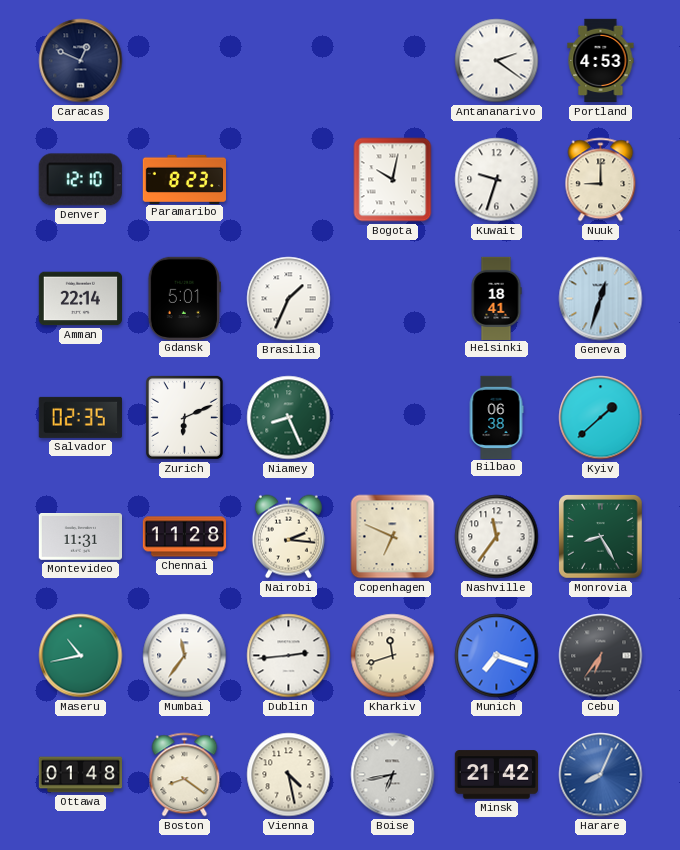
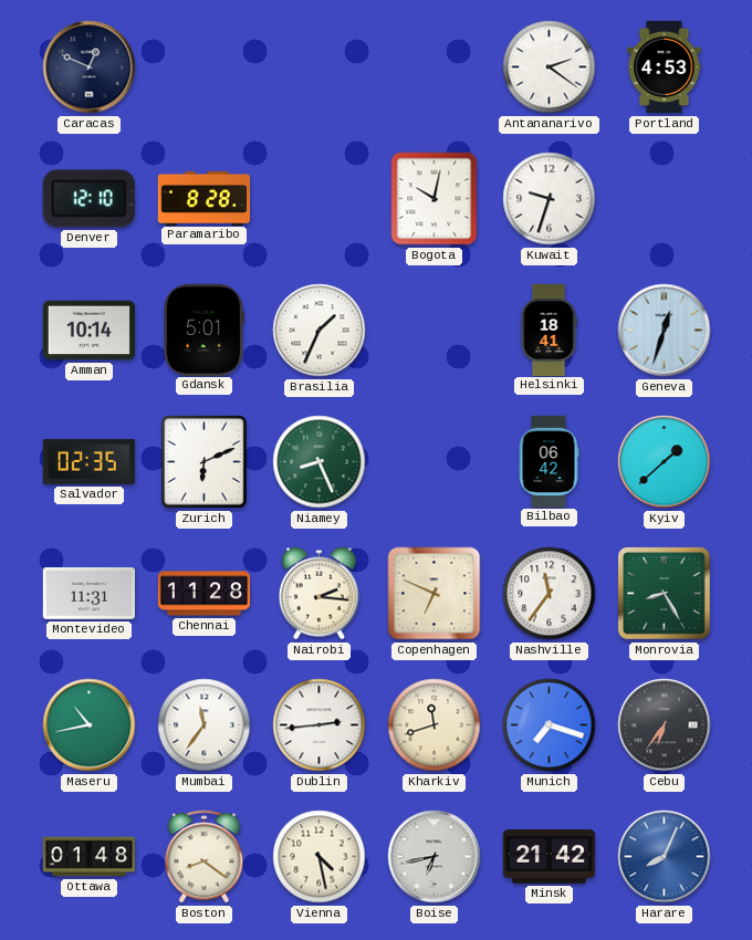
Paramaribo: 8:23 -> 8:28
Nuuk: 9:00 -> none
Amman: 22:14 -> 10:14
Bilbao: 06:38 -> 06:42
